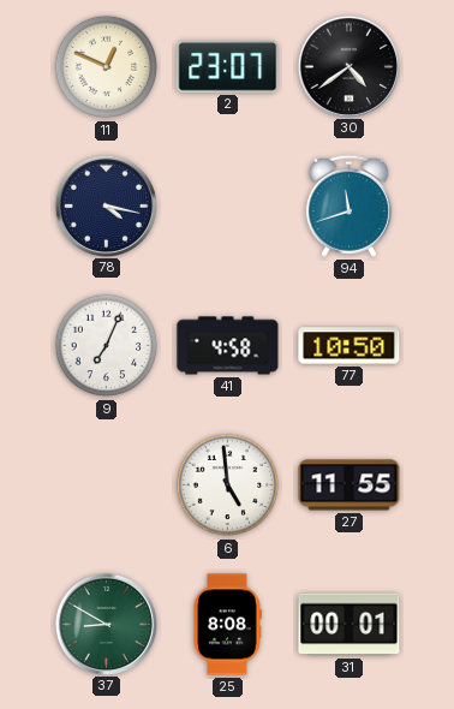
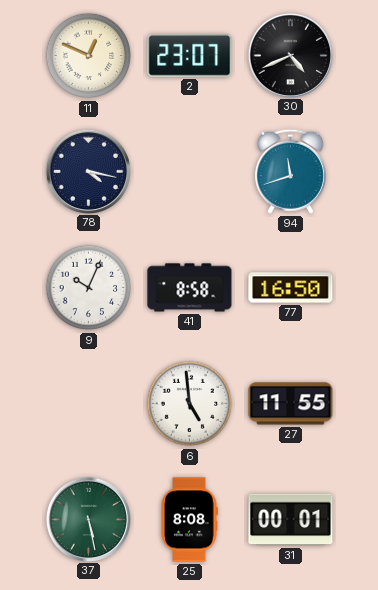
30: 4:39 -> 4:41
9: 7:04 -> 10:04
41: 4:58 -> 8:58
77: 10:50 -> 16:50
37: 8:50 -> 5:28
